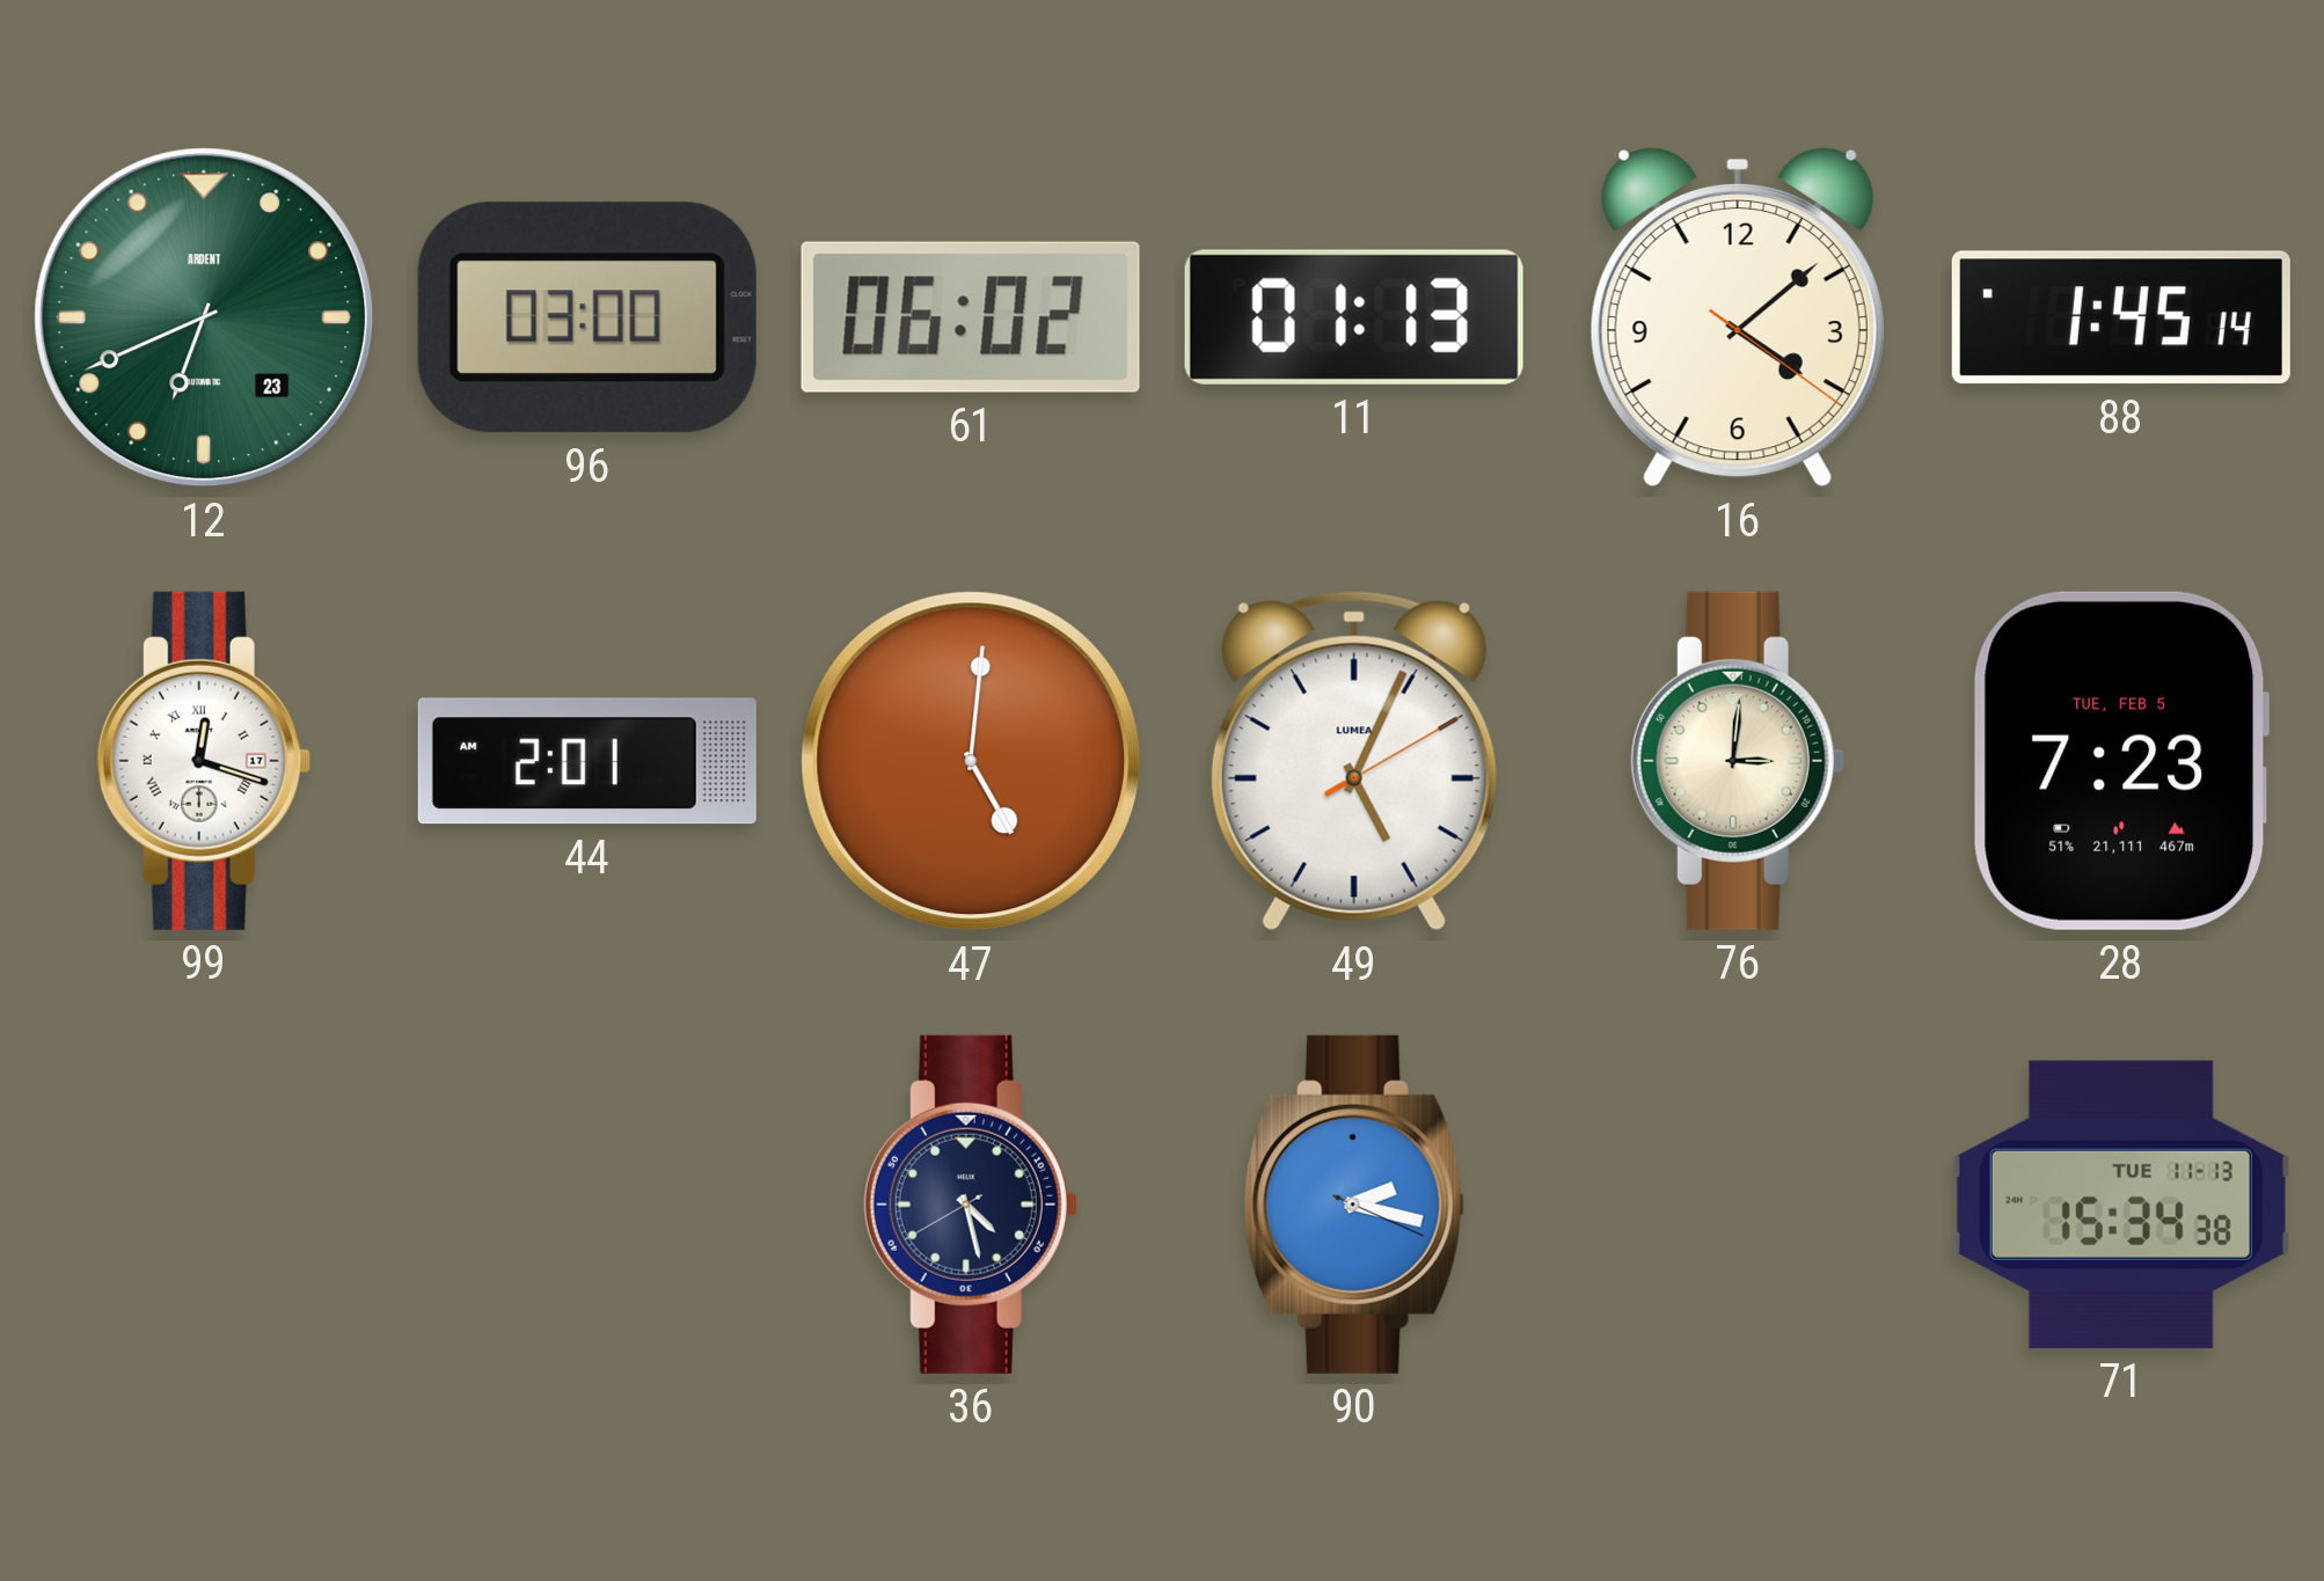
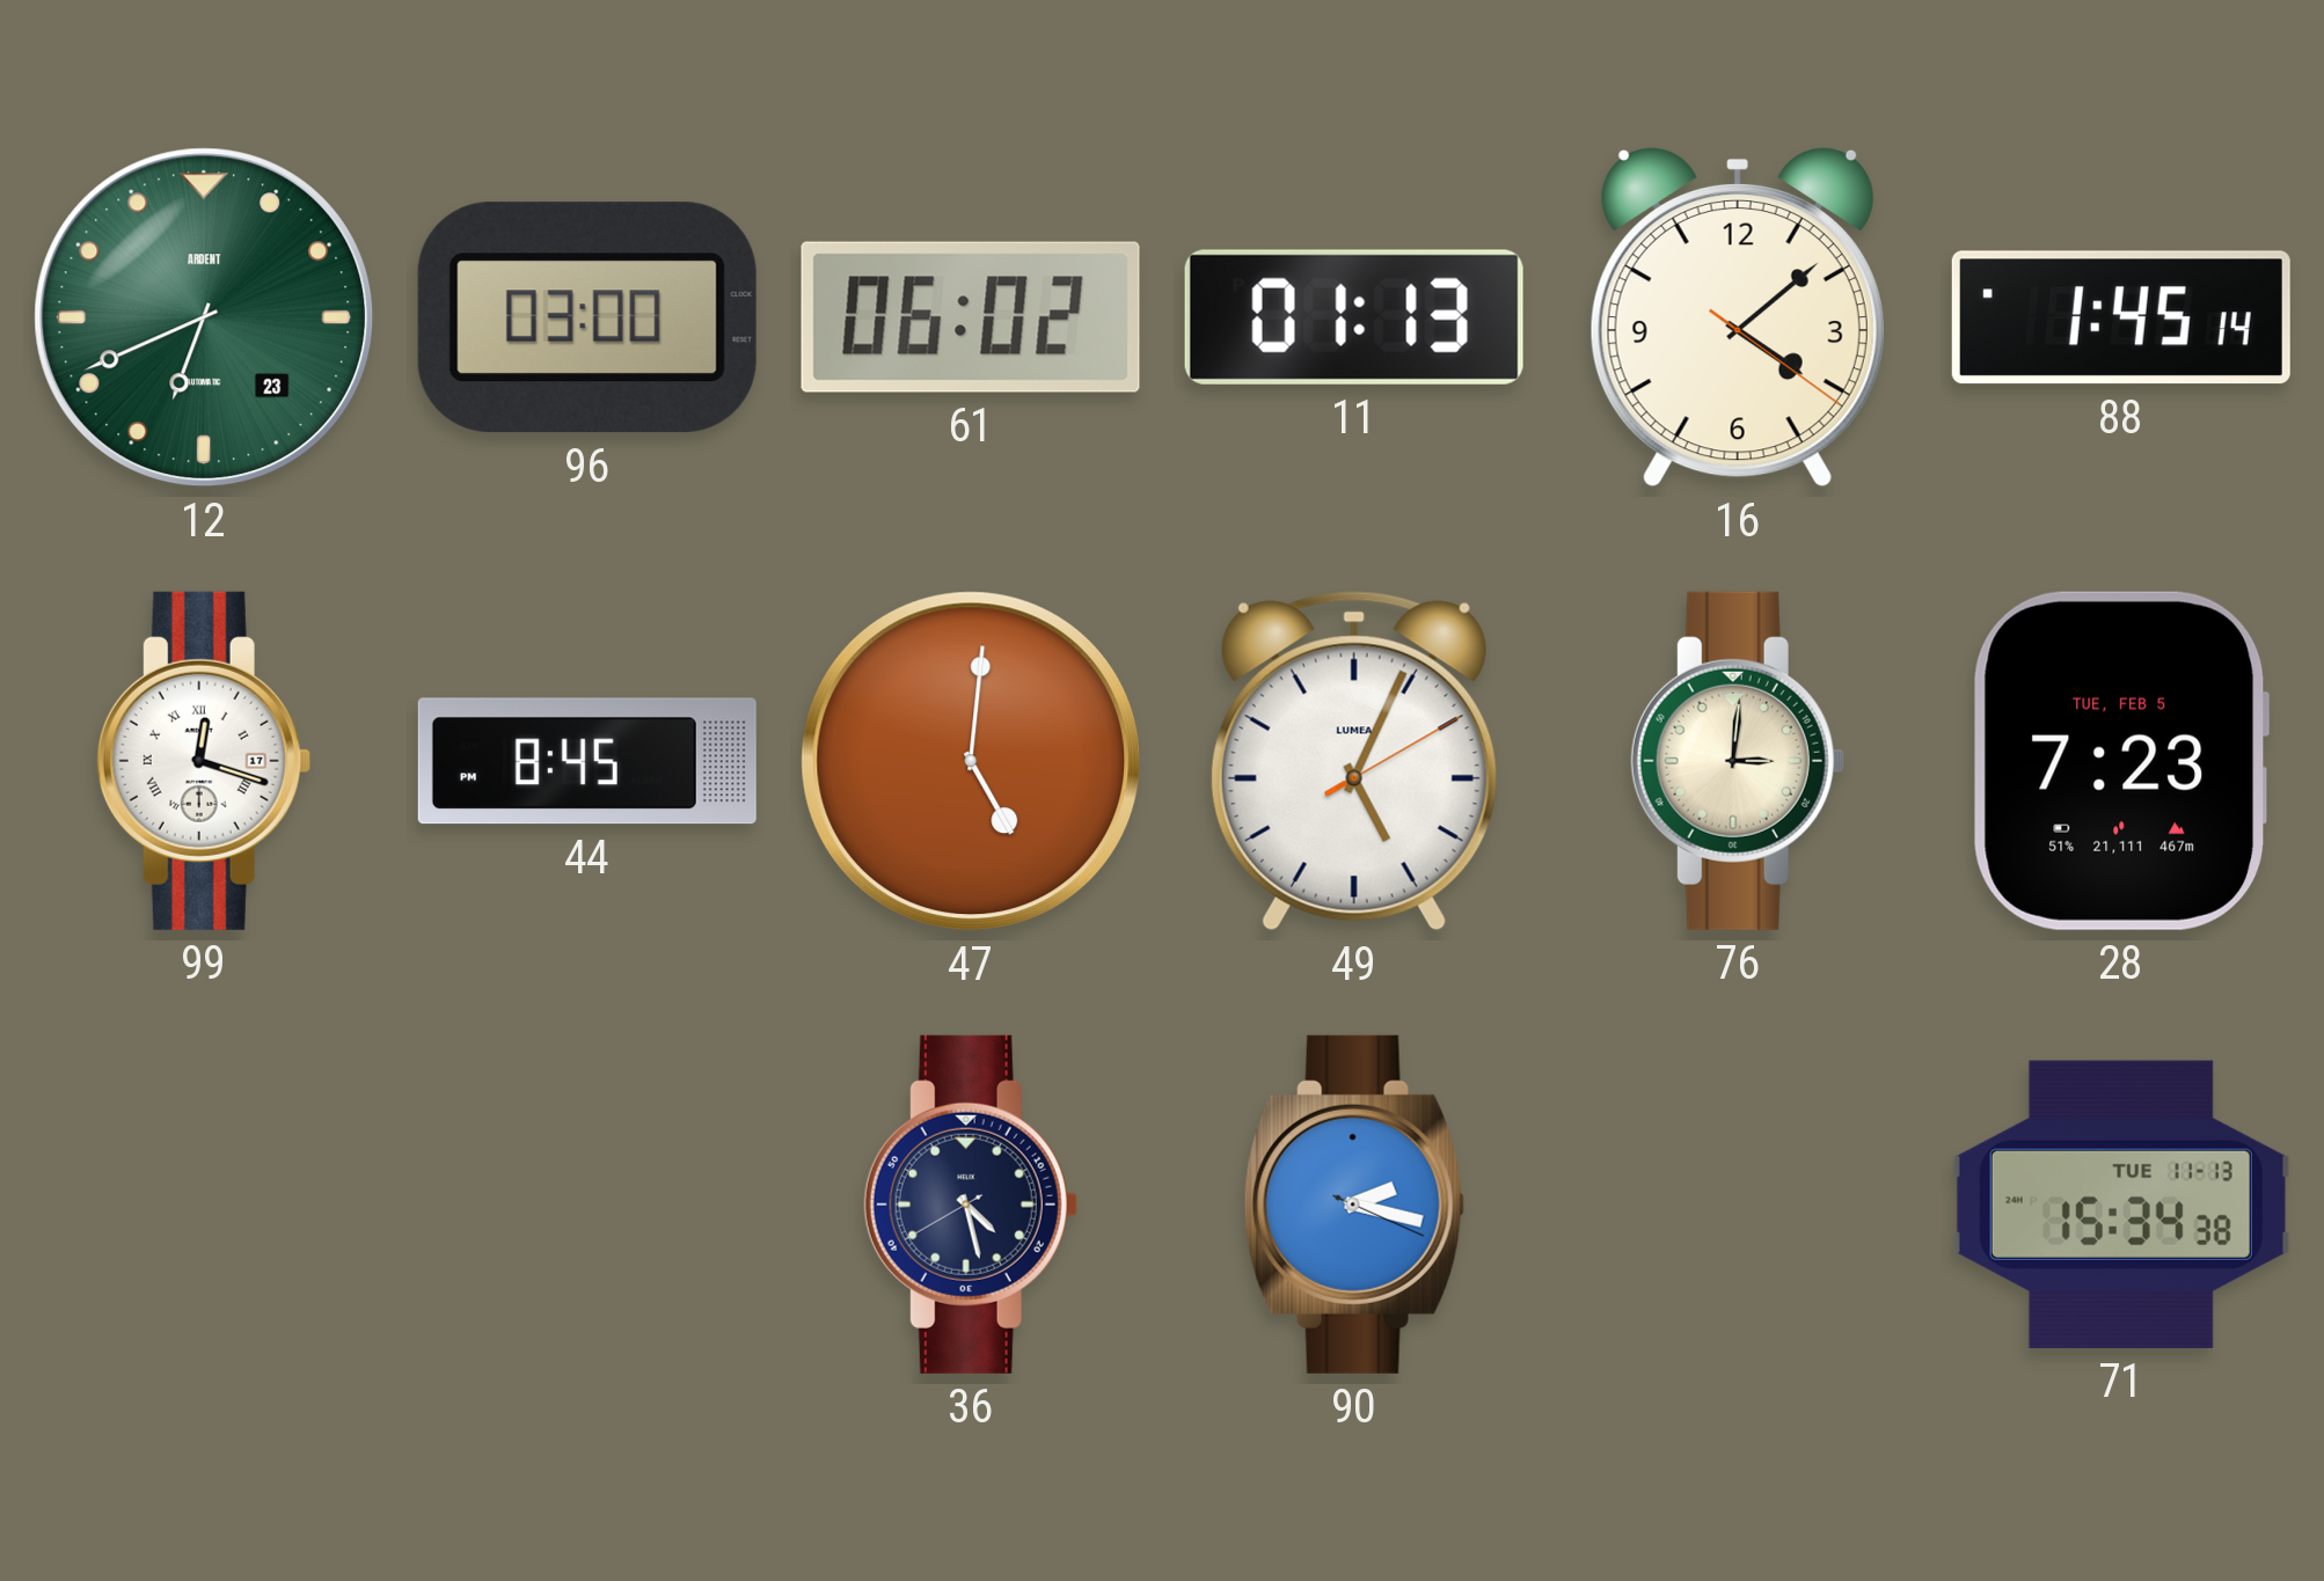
44: 2:01 -> 8:45
